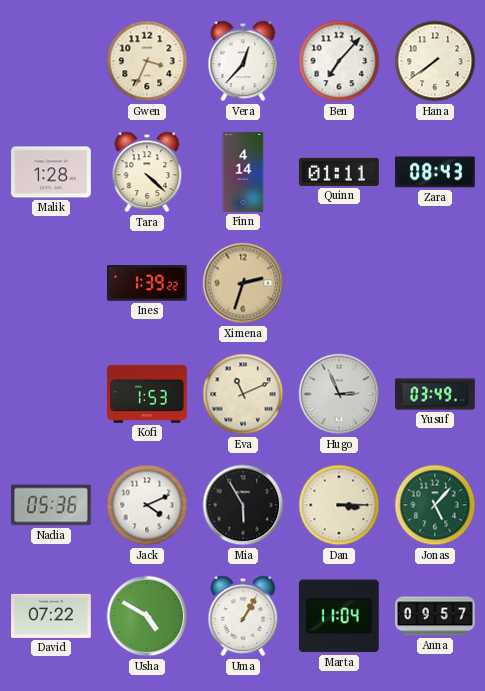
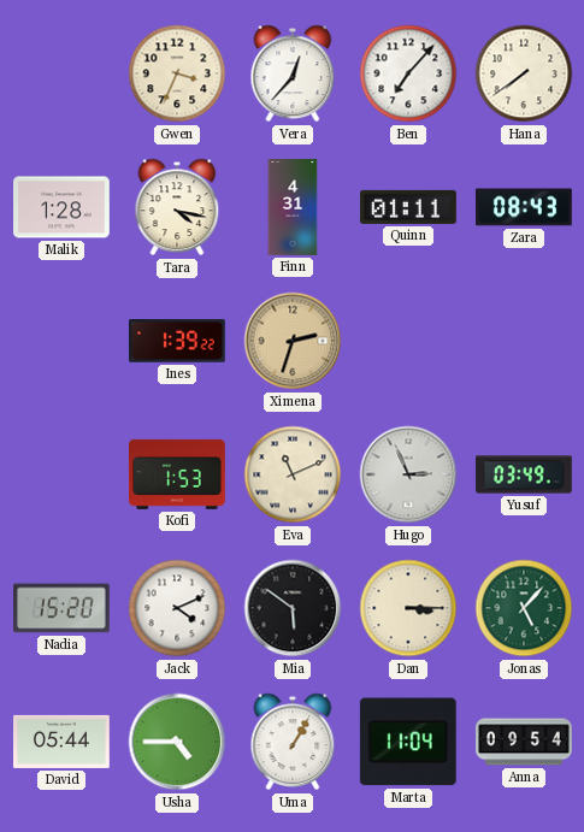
Tara: 4:22 -> 4:17
Finn: 4:14 -> 4:31
Nadia: 05:36 -> 15:20
Mia: 5:55 -> 5:51
David: 07:22 -> 05:44
Usha: 4:50 -> 4:45
Anna: 09:57 -> 09:54
